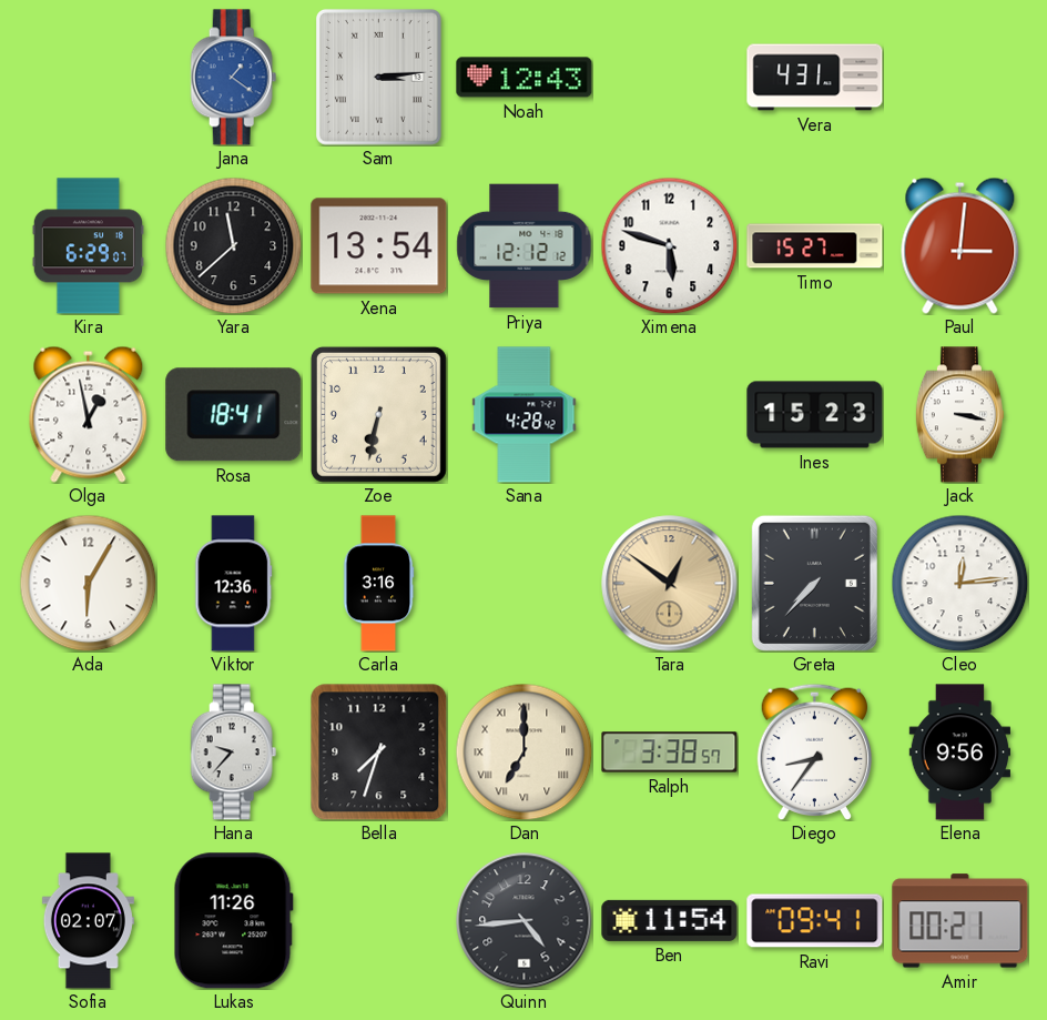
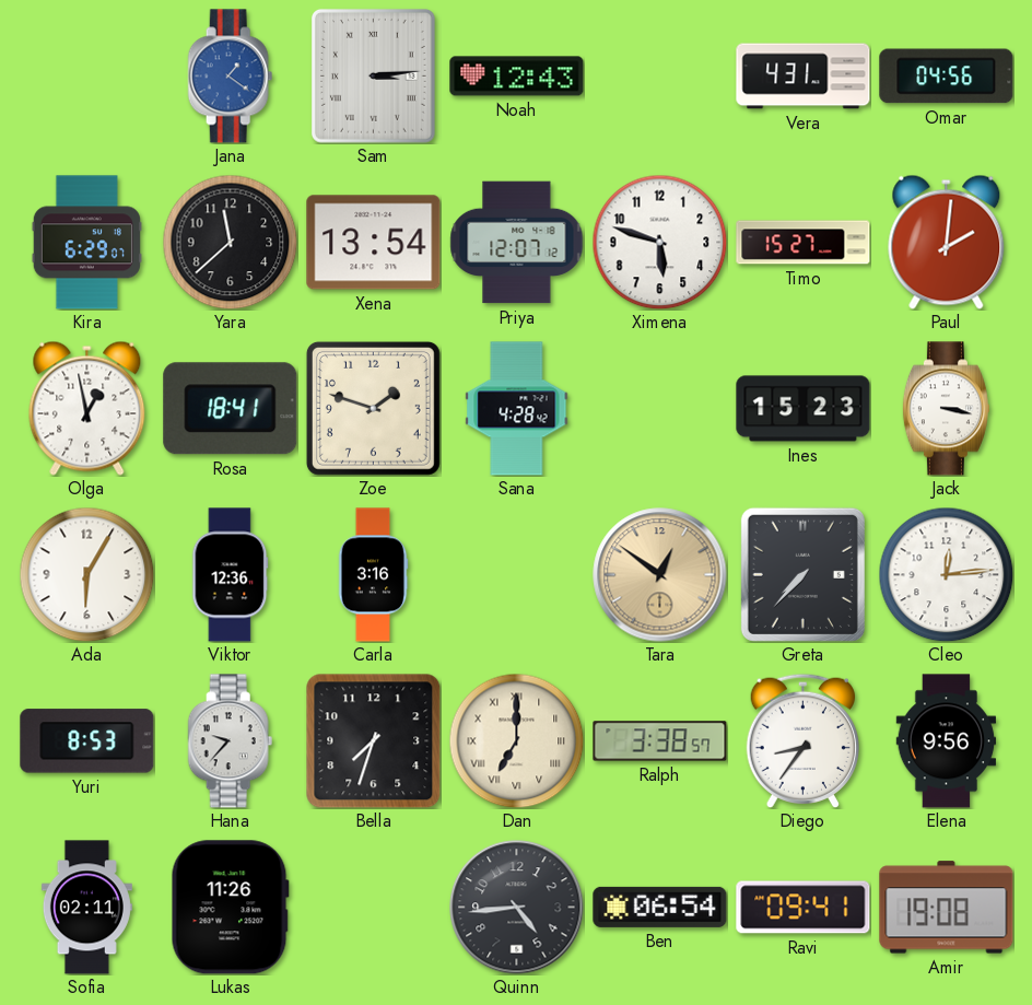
Omar: none -> 04:56
Priya: 12:12 -> 12:07
Paul: 3:01 -> 2:01
Zoe: 6:32 -> 1:48
Yuri: none -> 8:53
Sofia: 02:07 -> 02:11
Ben: 11:54 -> 06:54
Amir: 00:21 -> 19:08
